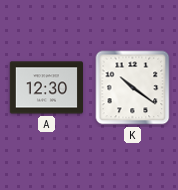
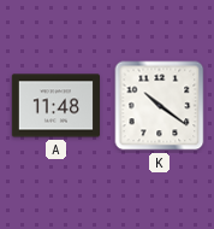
A: 12:30 -> 11:48
